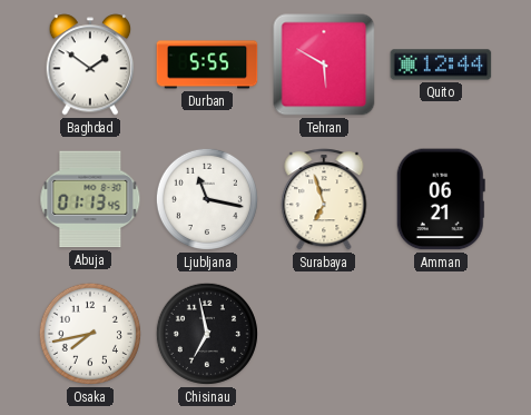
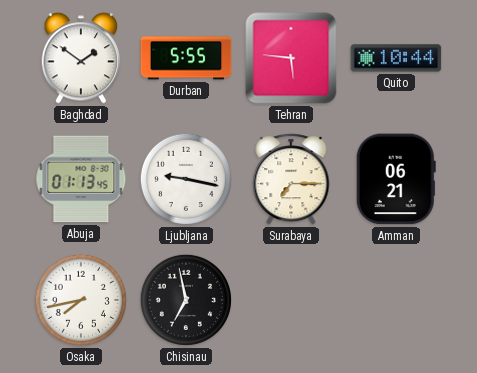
Tehran: 5:50 -> 5:46
Quito: 12:44 -> 10:44
Ljubljana: 11:17 -> 9:17
Surabaya: 6:57 -> 7:15
